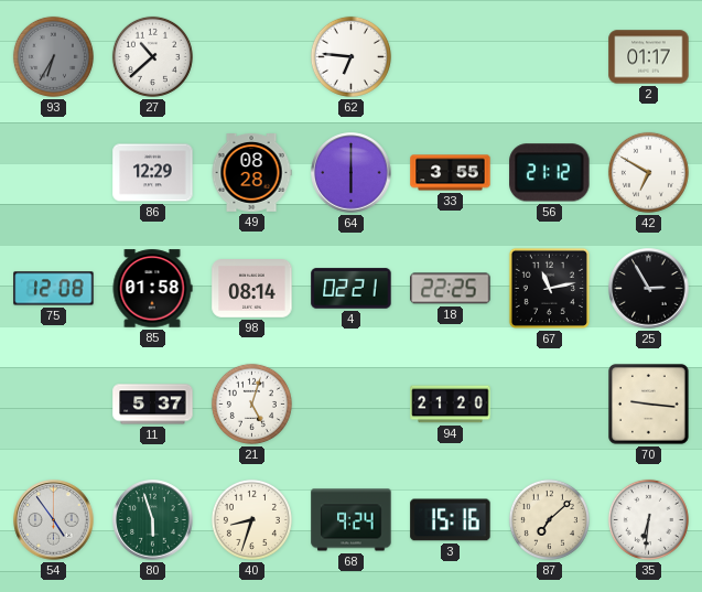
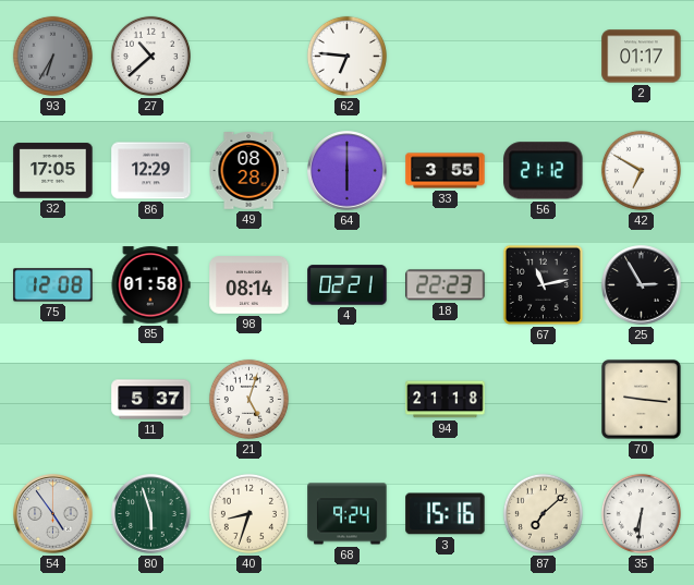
32: none -> 17:05
18: 22:25 -> 22:23
94: 21:20 -> 21:18
